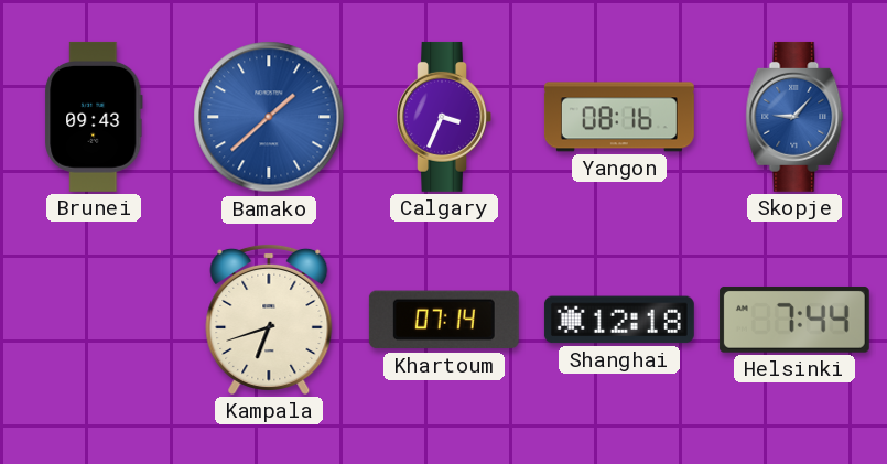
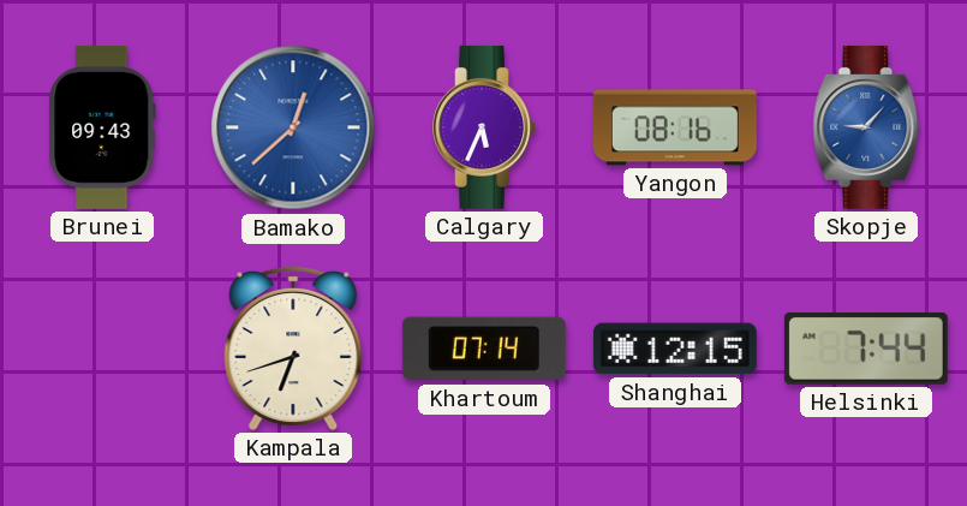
Bamako: 1:38 -> 12:38
Calgary: 3:34 -> 5:34
Shanghai: 12:18 -> 12:15
